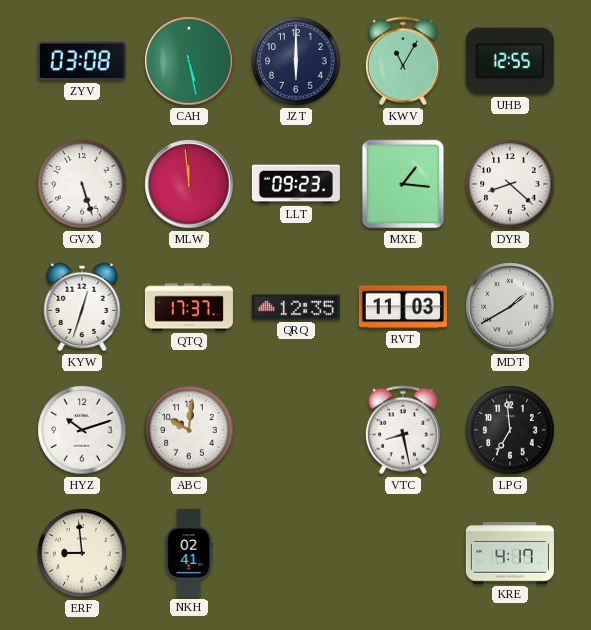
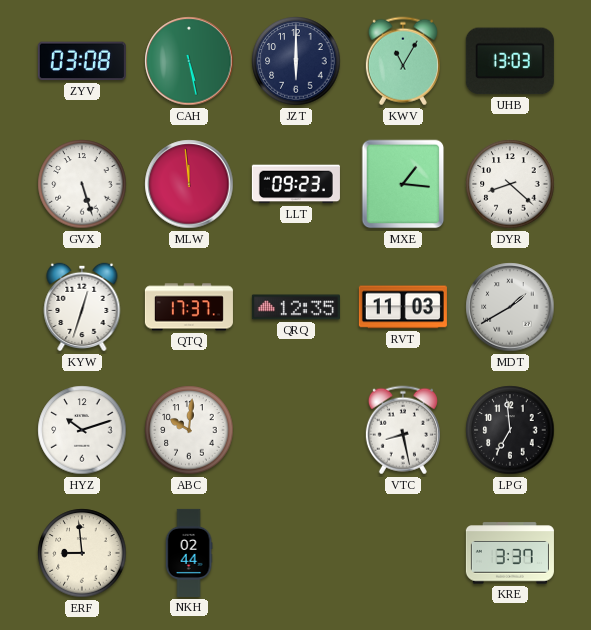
UHB: 12:55 -> 13:03
NKH: 02:41 -> 02:44
KRE: 4:17 -> 3:37
